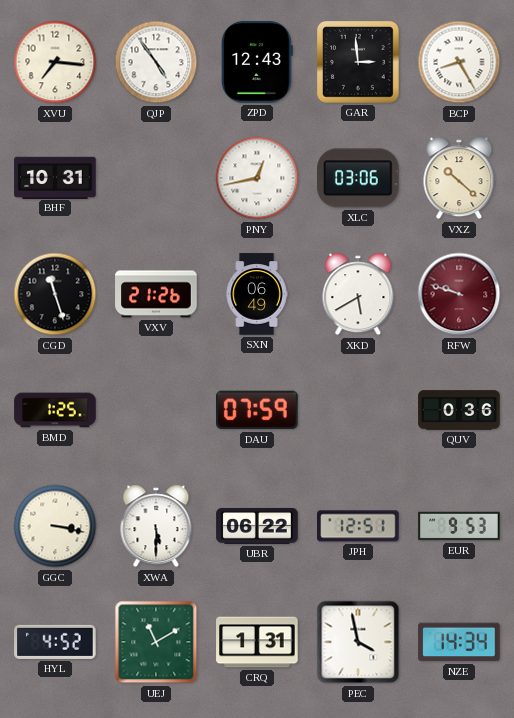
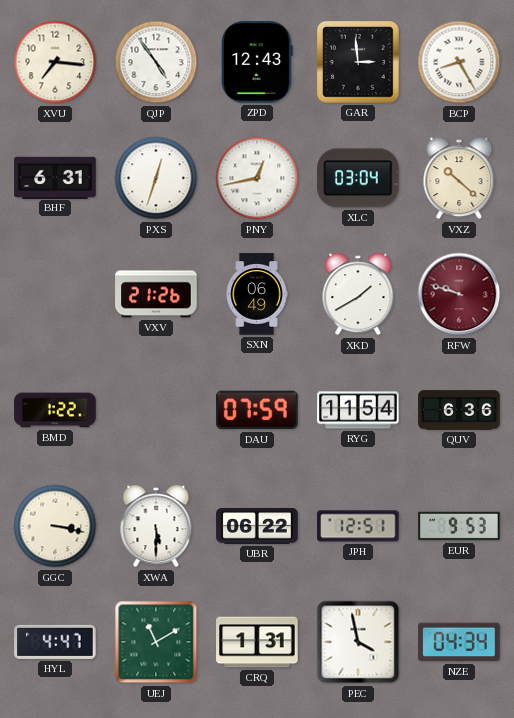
BHF: 10:31 -> 6:31
PXS: none -> 12:33
XLC: 03:06 -> 03:04
CGD: 11:27 -> none
XKD: 5:40 -> 1:40
BMD: 1:25 -> 1:22
RYG: none -> 11:54
QUV: 0:36 -> 6:36
HYL: 4:52 -> 4:47
NZE: 14:34 -> 04:34
